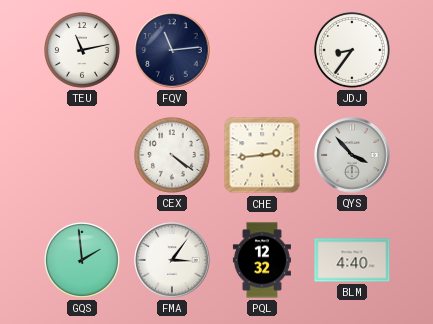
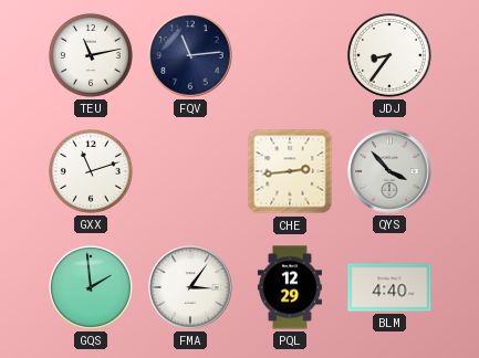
GXX: none -> 11:12
CEX: 4:21 -> none
PQL: 12:32 -> 12:29
